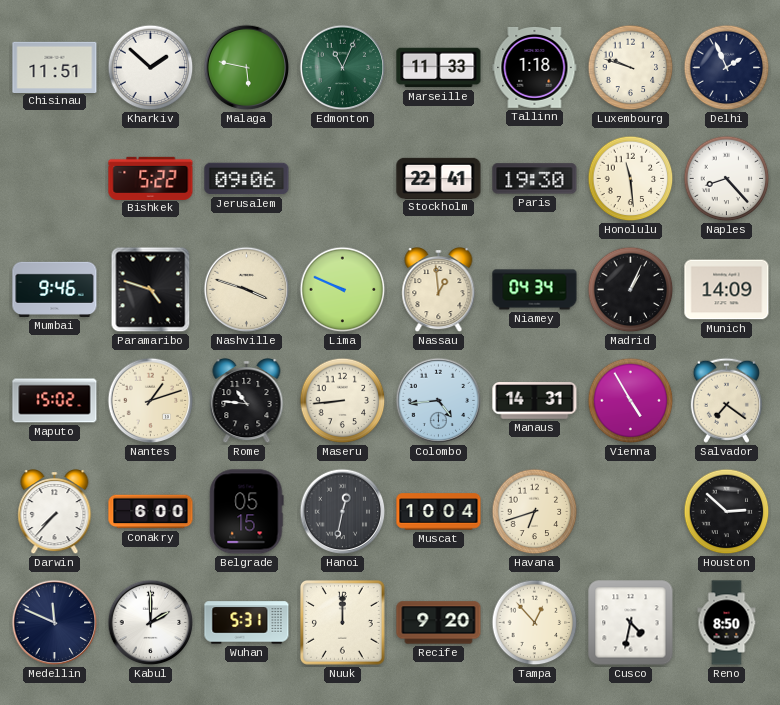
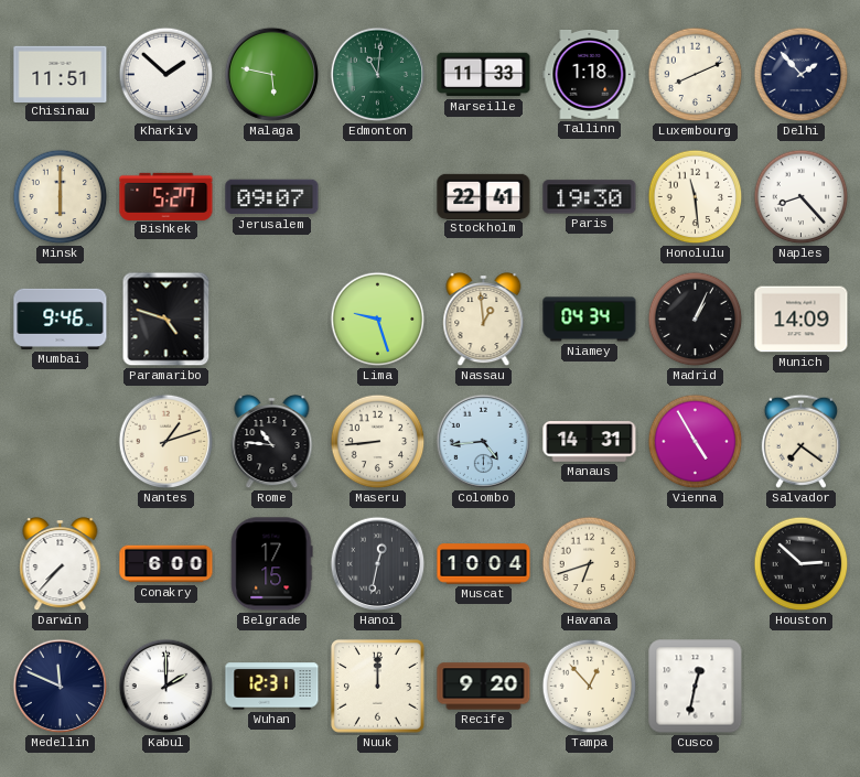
Edmonton: 11:04 -> 11:01
Luxembourg: 9:48 -> 8:11
Delhi: 1:56 -> 1:53
Minsk: none -> 6:00
Bishkek: 5:22 -> 5:27
Jerusalem: 09:06 -> 09:07
Nashville: 3:48 -> none
Lima: 9:49 -> 9:27
Maputo: 15:02 -> none
Belgrade: 05:15 -> 17:15
Wuhan: 5:31 -> 12:31
Cusco: 4:32 -> 12:32
Reno: 8:50 -> none
